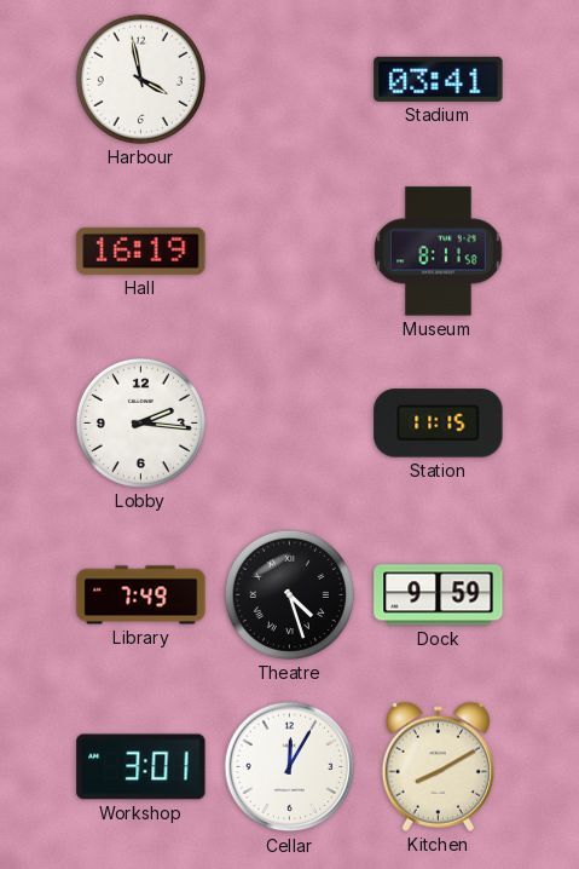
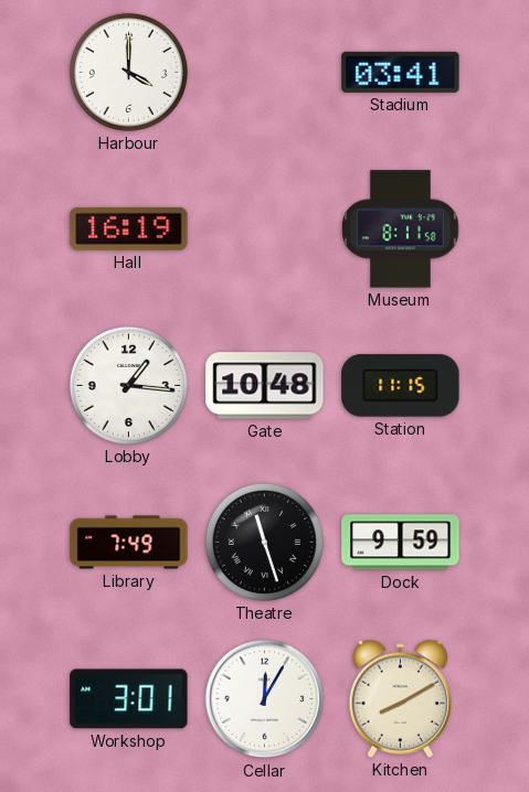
Harbour: 3:58 -> 4:00
Lobby: 2:16 -> 1:16
Gate: none -> 10:48
Theatre: 4:27 -> 11:27
